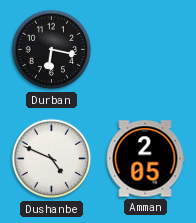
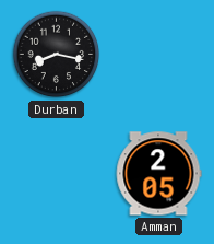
Durban: 6:17 -> 8:17
Dushanbe: 4:49 -> none
